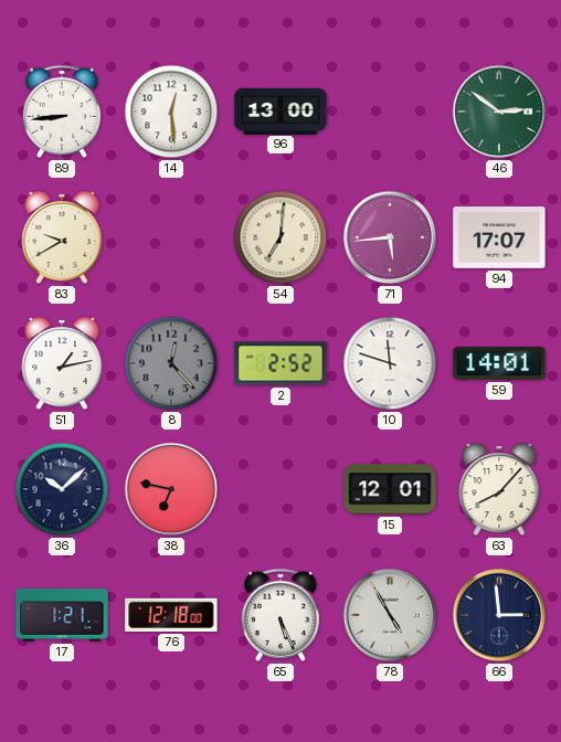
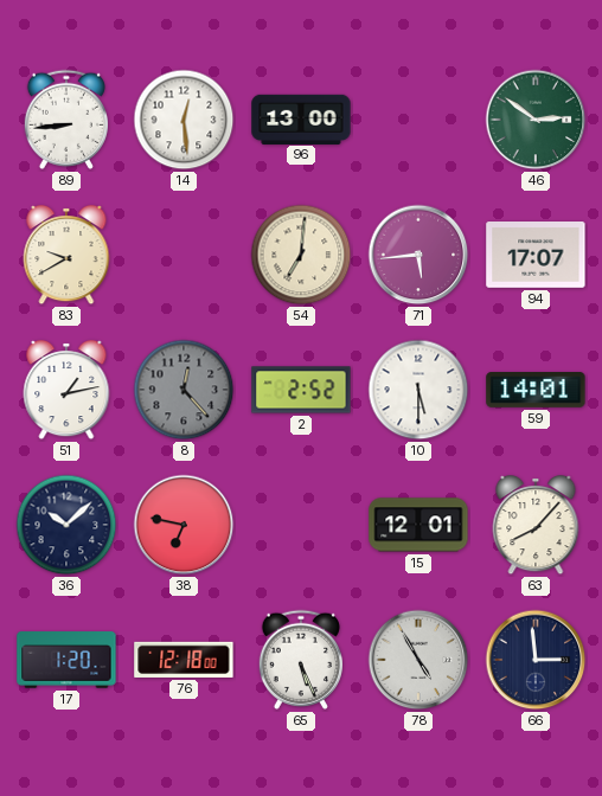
10: 11:48 -> 5:30
17: 1:21 -> 1:20
